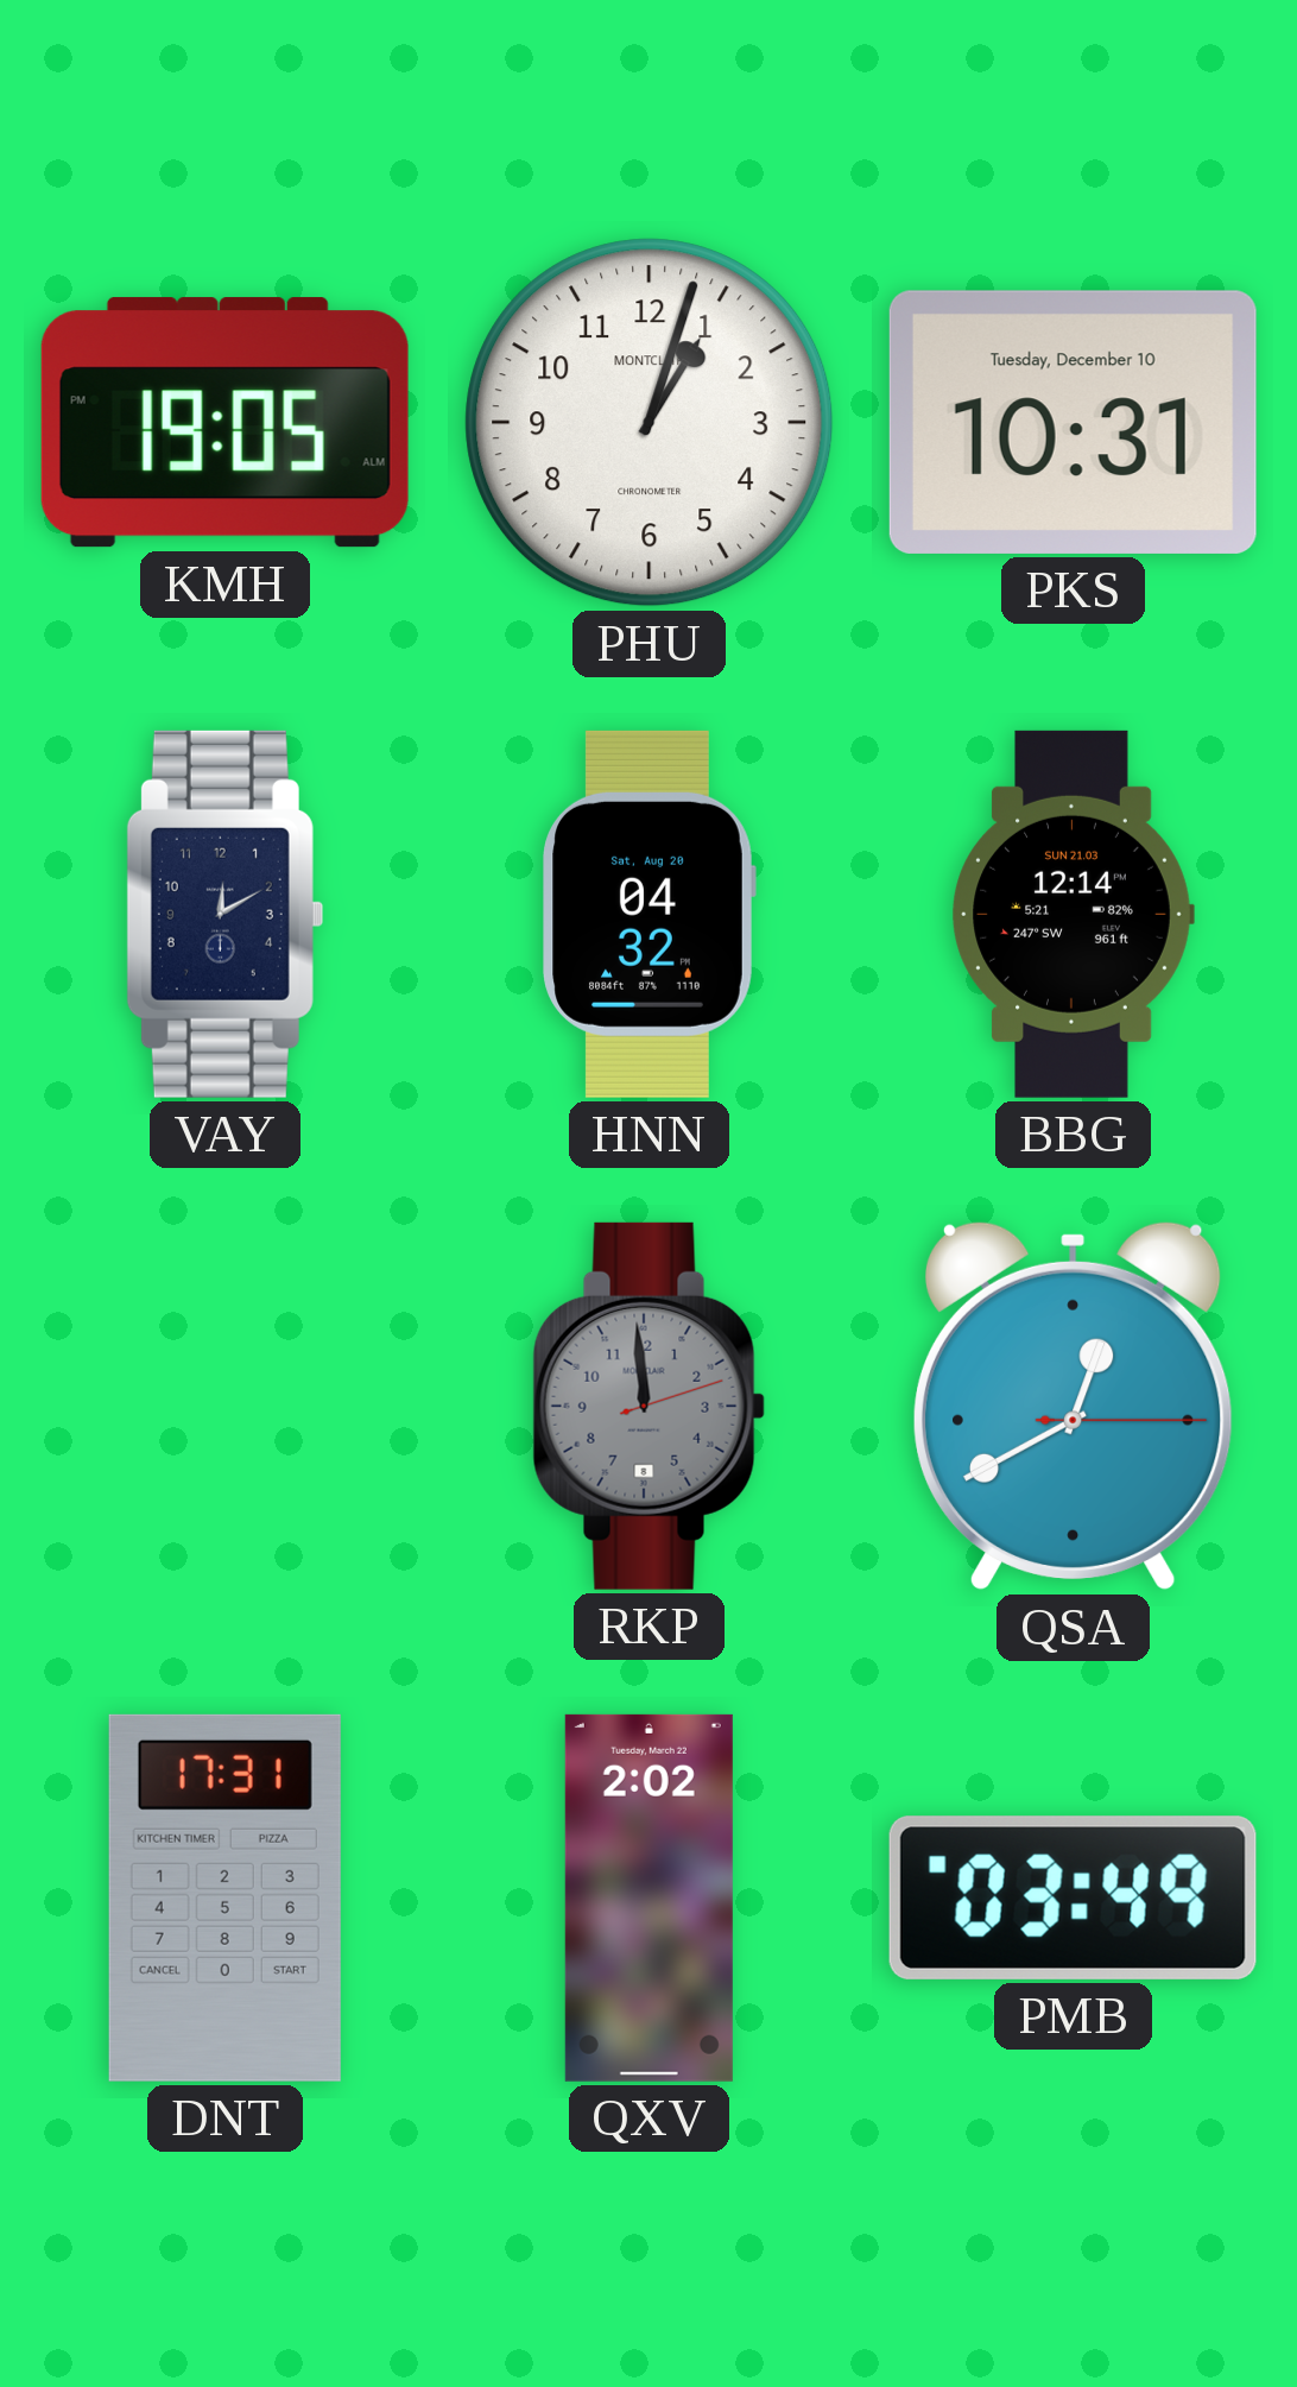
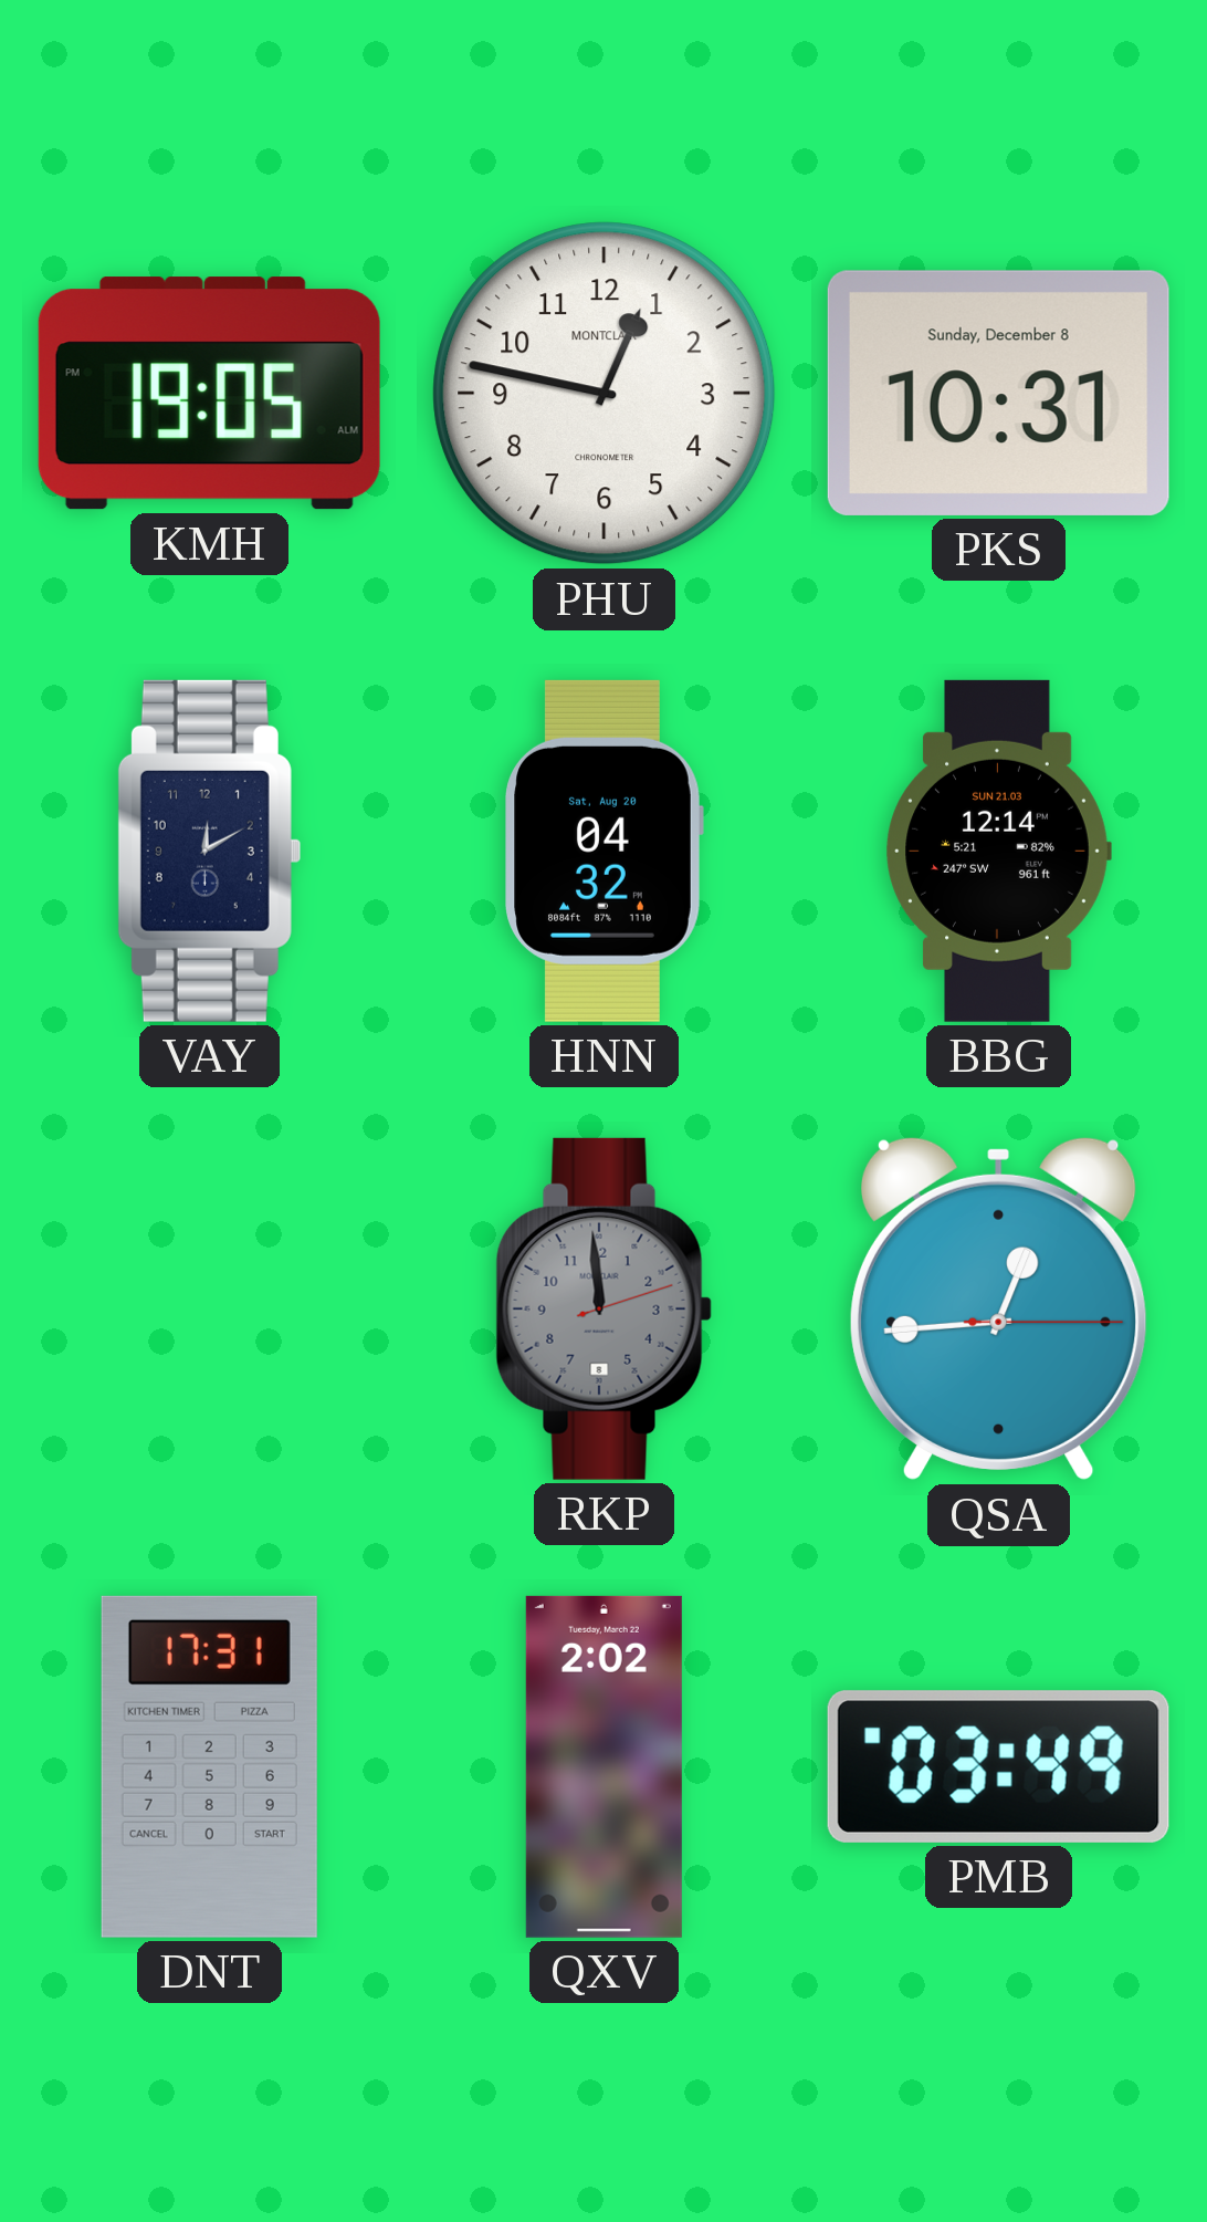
PHU: 1:03 -> 12:47
PKS date: Tuesday, December 10 -> Sunday, December 8
QSA: 12:40 -> 12:44
